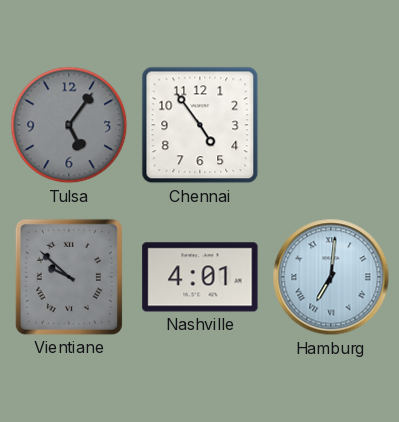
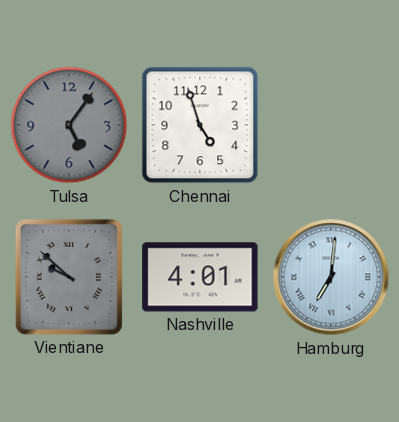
Chennai: 4:54 -> 4:57
